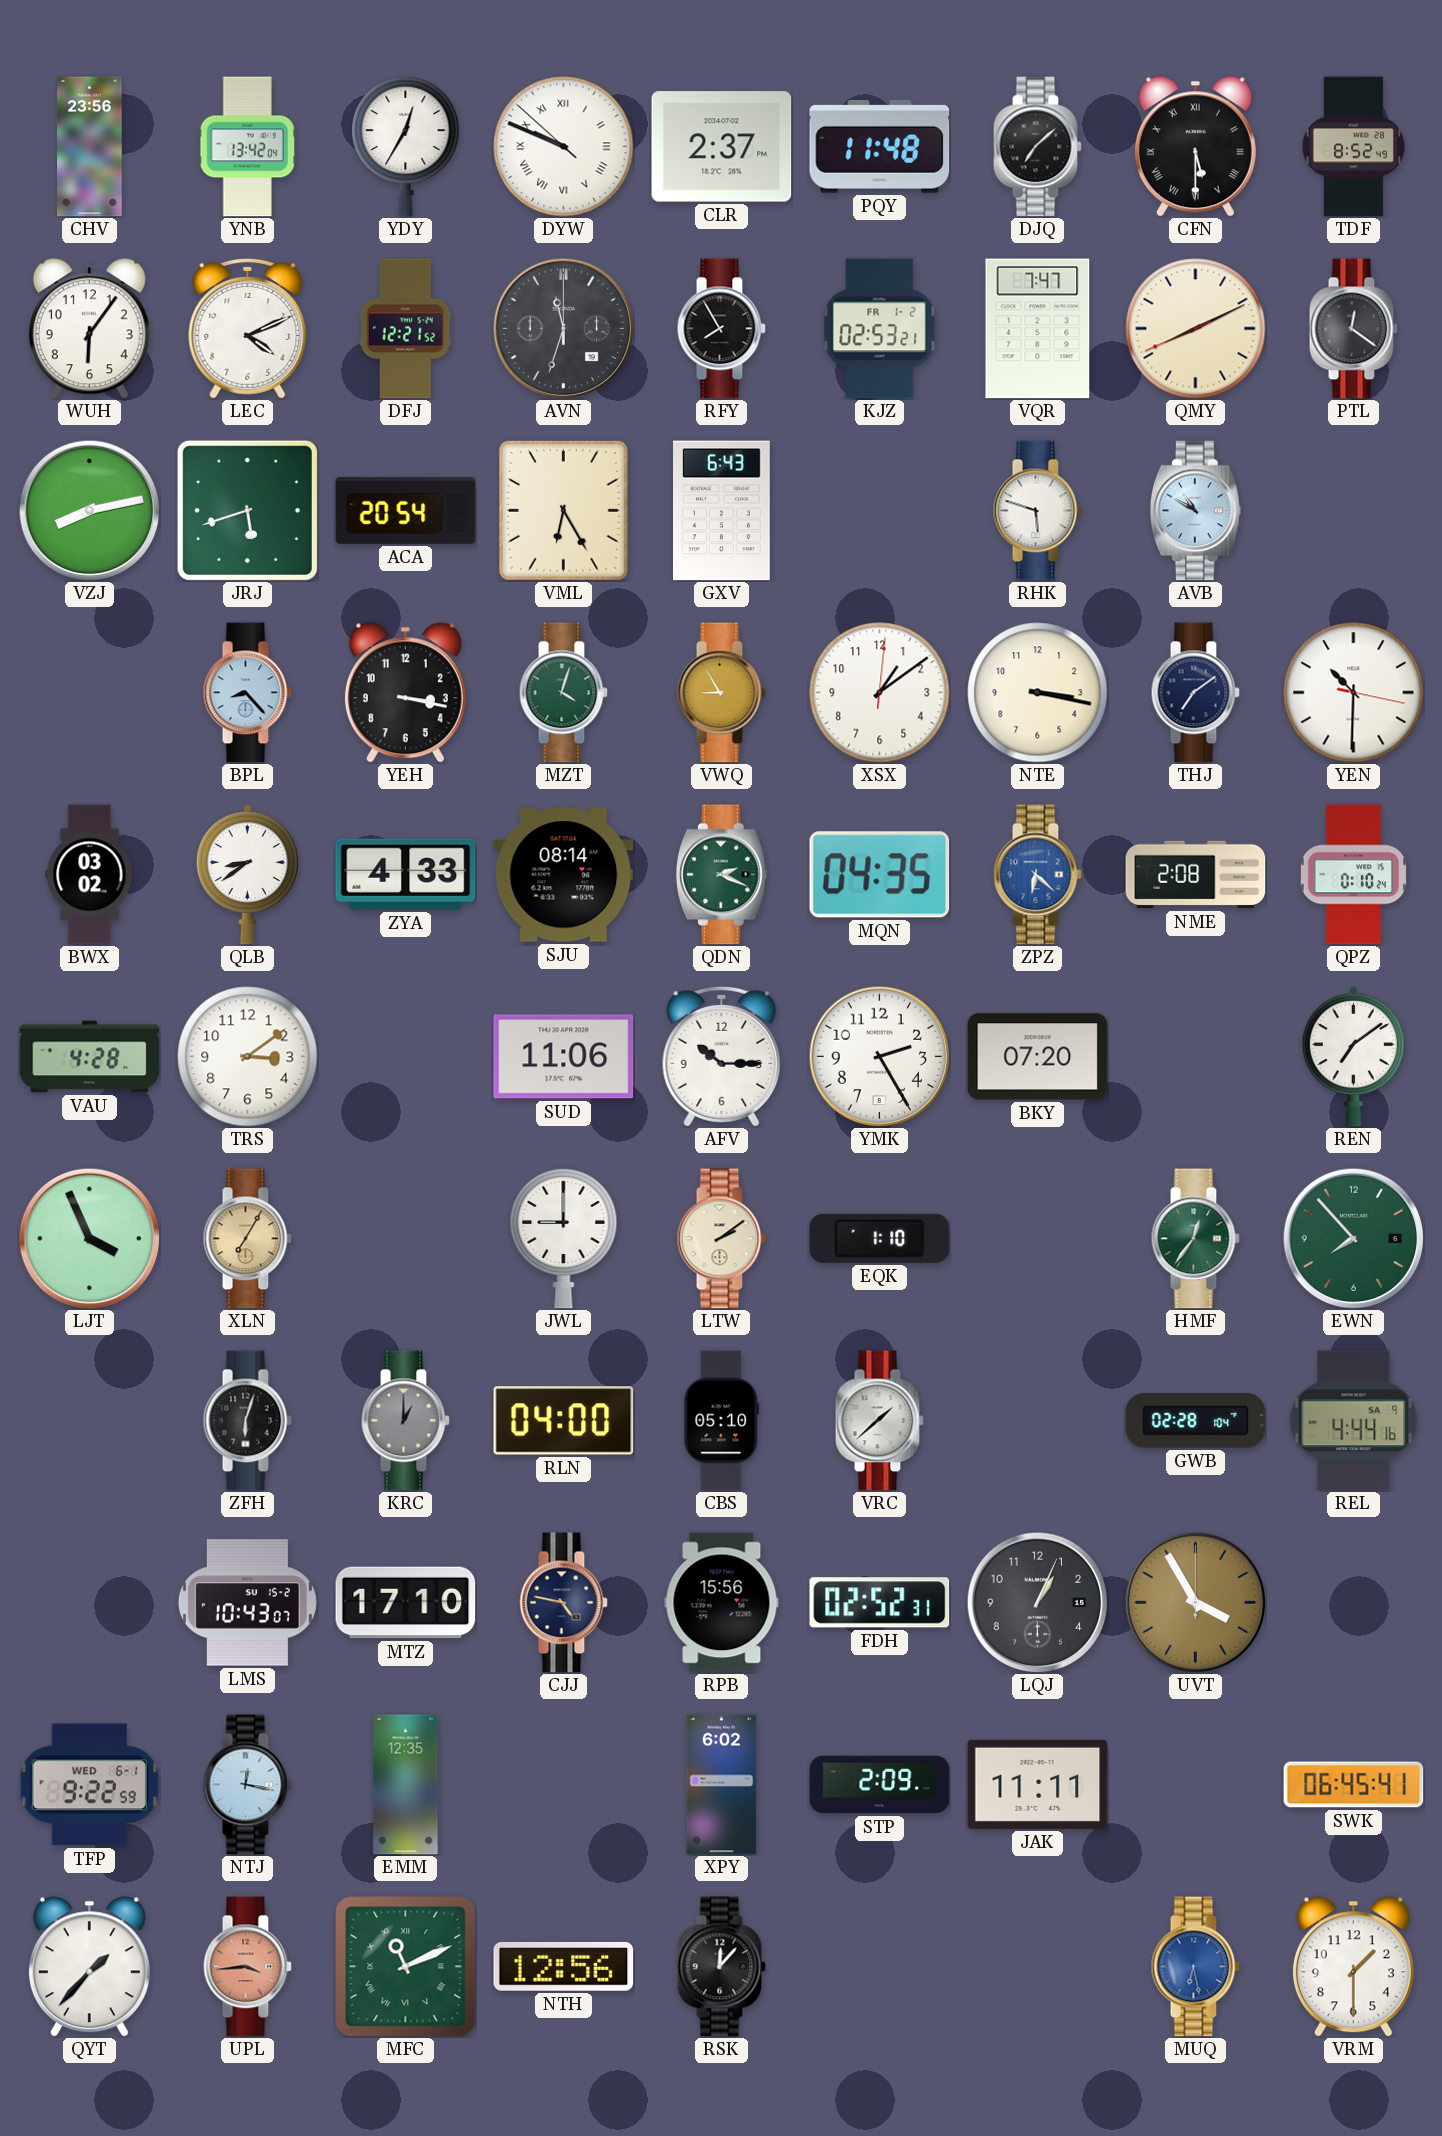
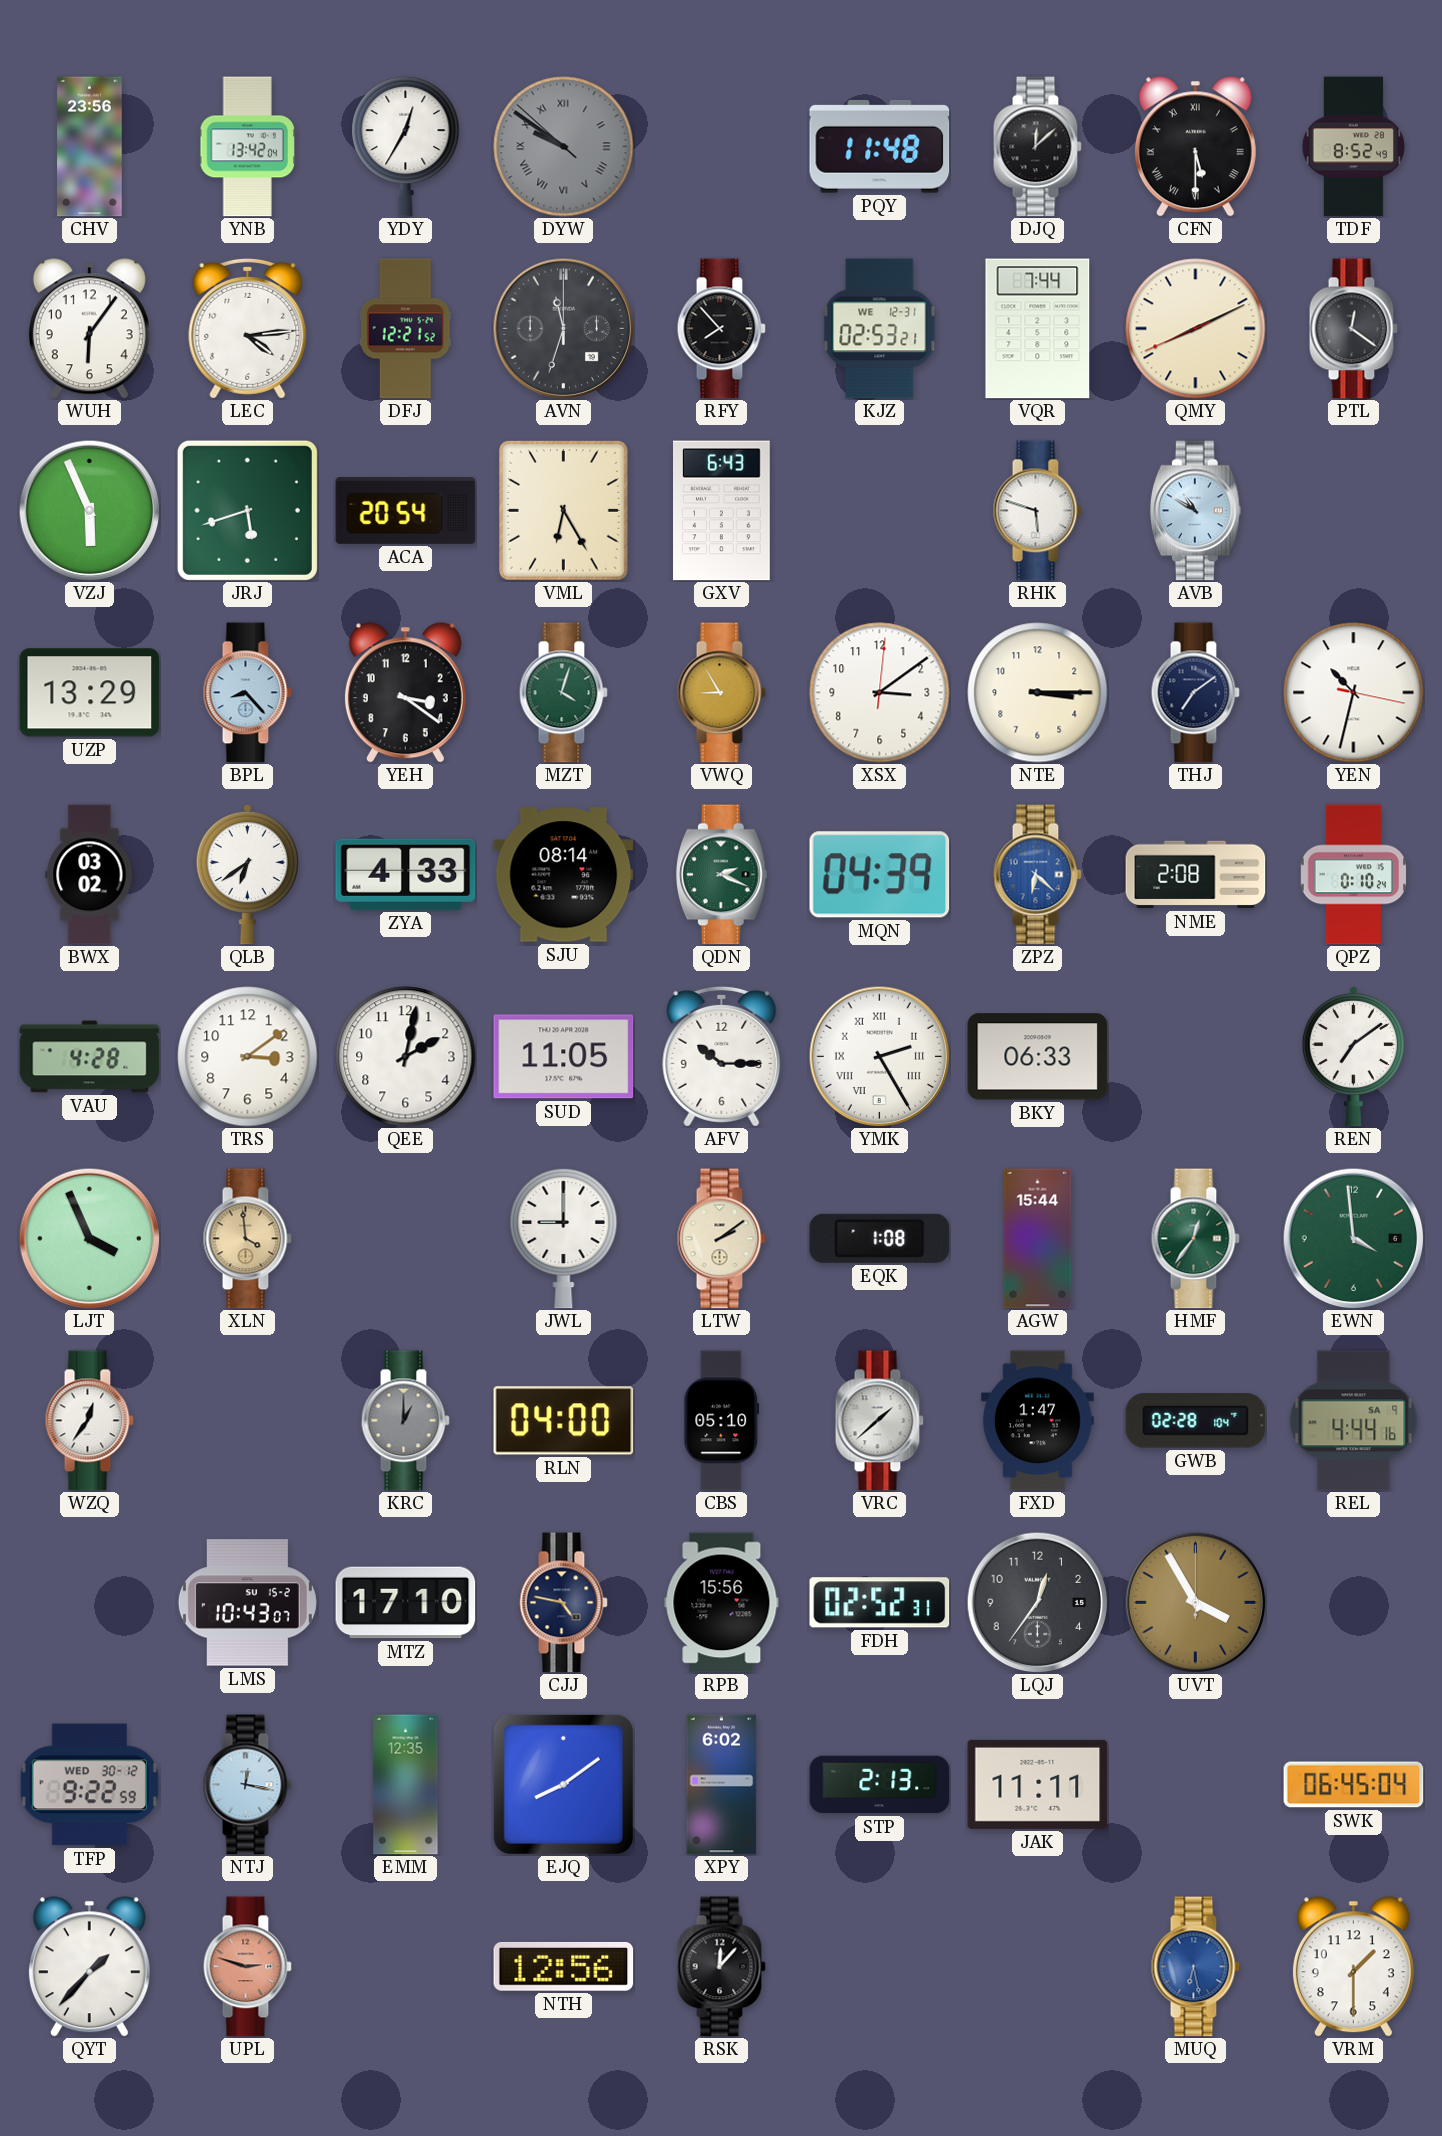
DYW: 9:48 -> 9:50
DYW dial: white -> grey
CLR: 2:37 -> none
DJQ: 7:08 -> 12:08
LEC: 4:11 -> 4:14
RFY: 7:55 -> 7:53
KJZ date: FR 1-2 -> WE 12-31
VQR: 7:47 -> 7:44
VZJ: 8:13 -> 5:56
UZP: none -> 13:29
YEH: 3:17 -> 3:21
XSX: 1:09 -> 3:09
NTE: 3:17 -> 3:15
YEN: 10:30 -> 10:32
QLB: 8:39 -> 6:39
MQN: 04:35 -> 04:39
QEE: none -> 2:02
SUD: 11:06 -> 11:05
YMK numerals: Arabic -> Roman
BKY: 07:20 -> 06:33
XLN: 7:05 -> 3:59
EQK: 1:10 -> 1:08
AGW: none -> 15:44
EWN: 7:53 -> 3:59
WZQ: none -> 12:36
ZFH: 6:03 -> none
FXD: none -> 1:47
LQJ: 1:04 -> 12:36
TFP date: WED 6-1 -> WED 30-12
EJQ: none -> 8:09
STP: 2:09 -> 2:13
SWK: 06:45:41 -> 06:45:04
UPL: 3:44 -> 2:48
MFC: 11:11 -> none
